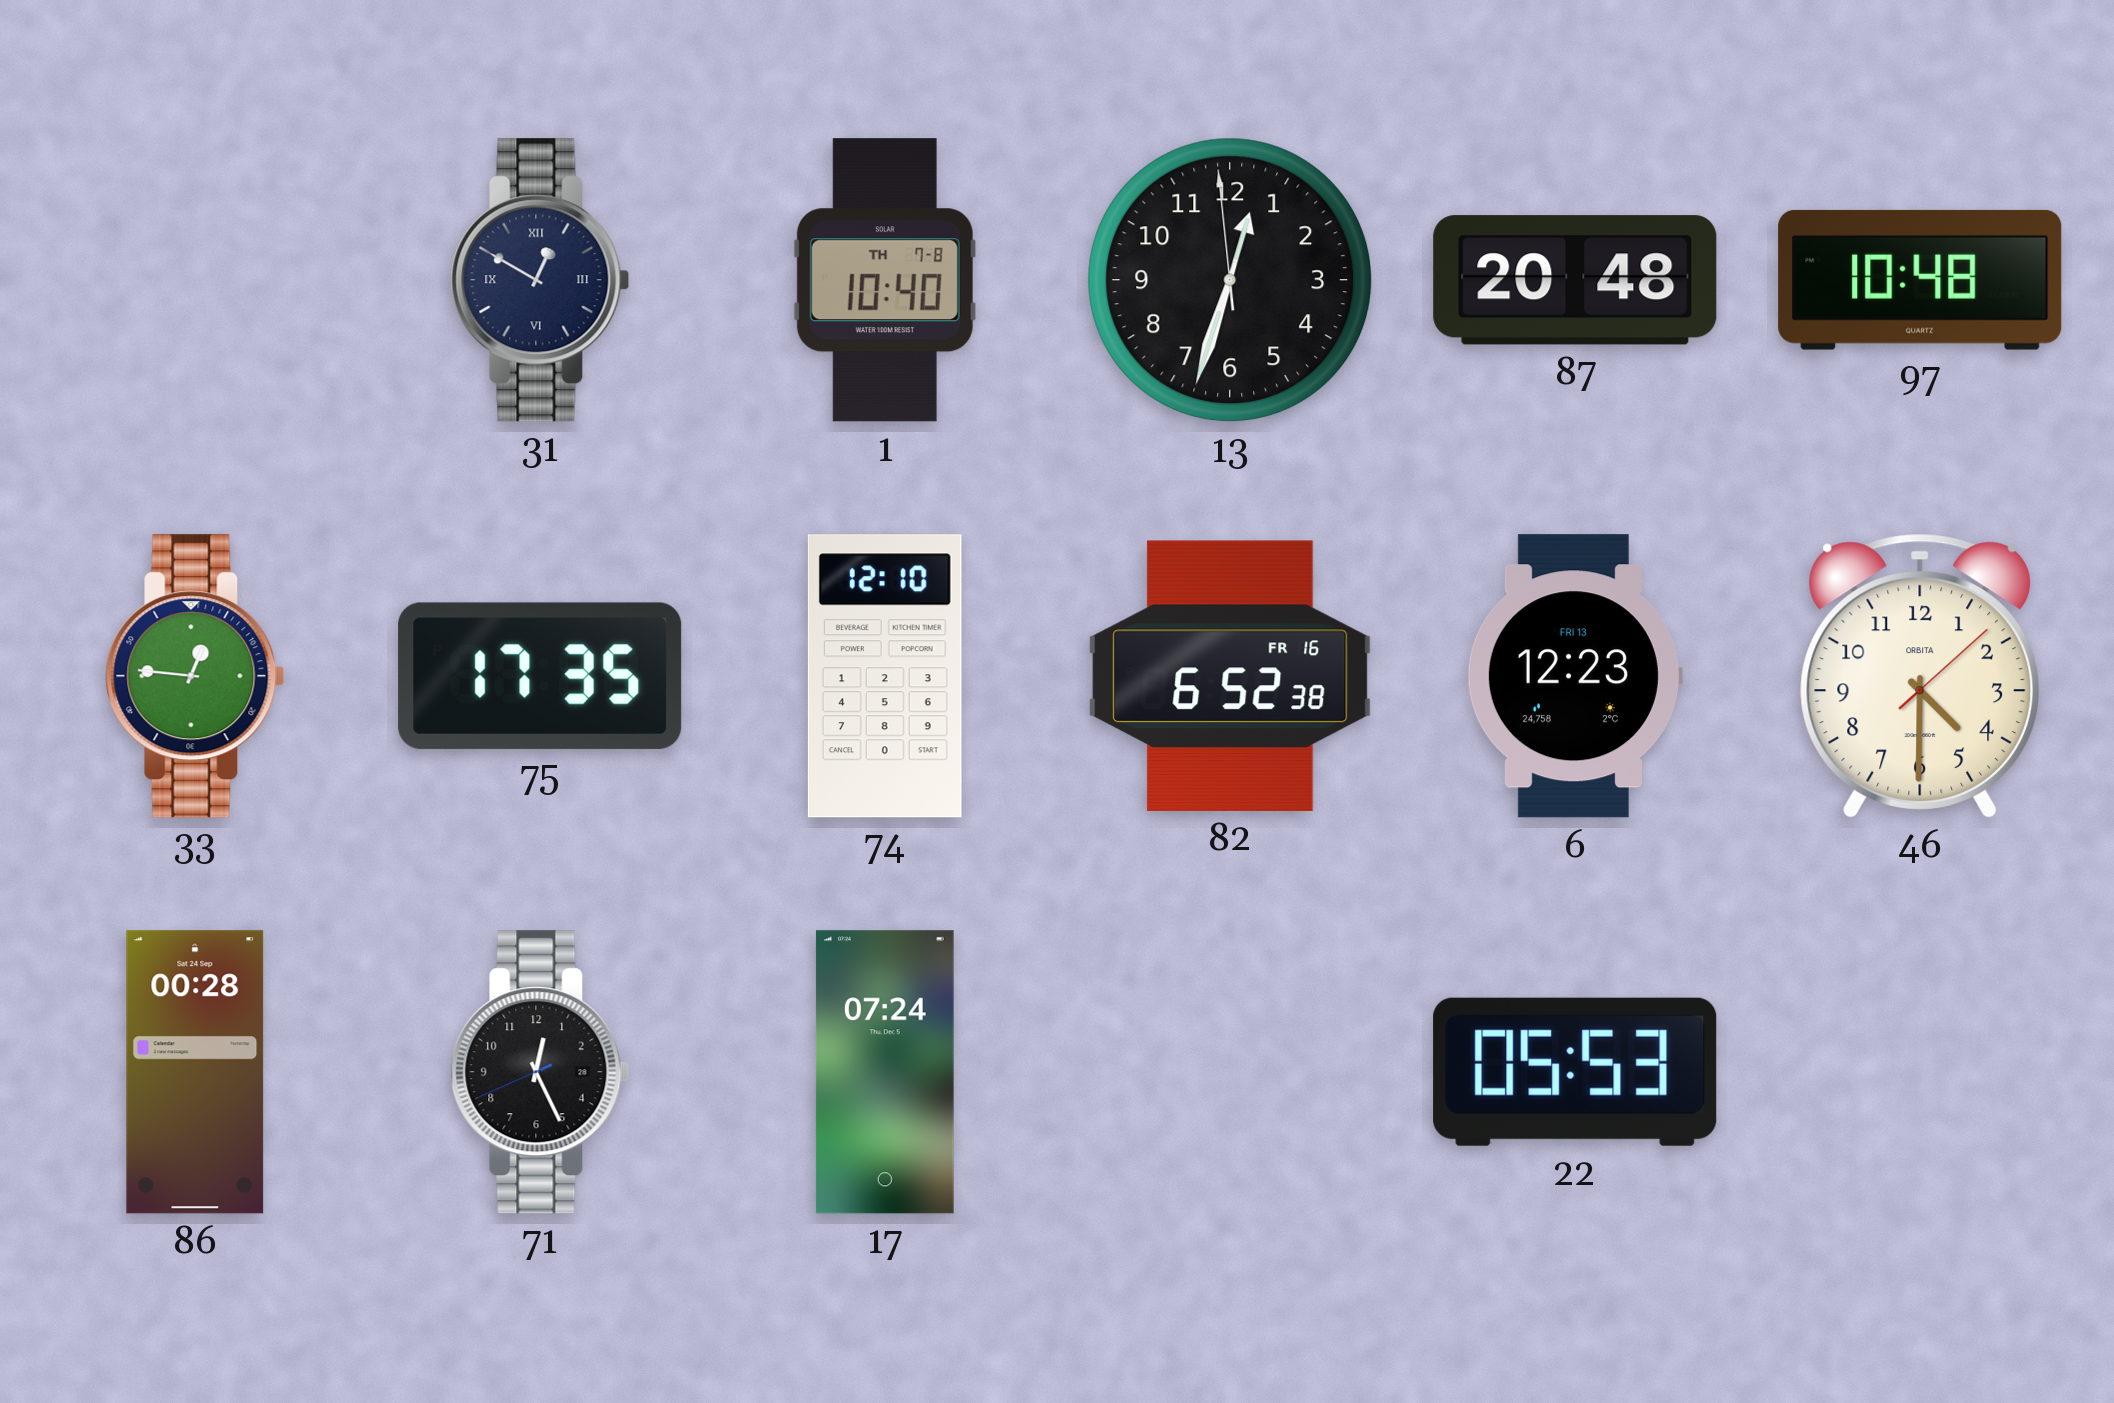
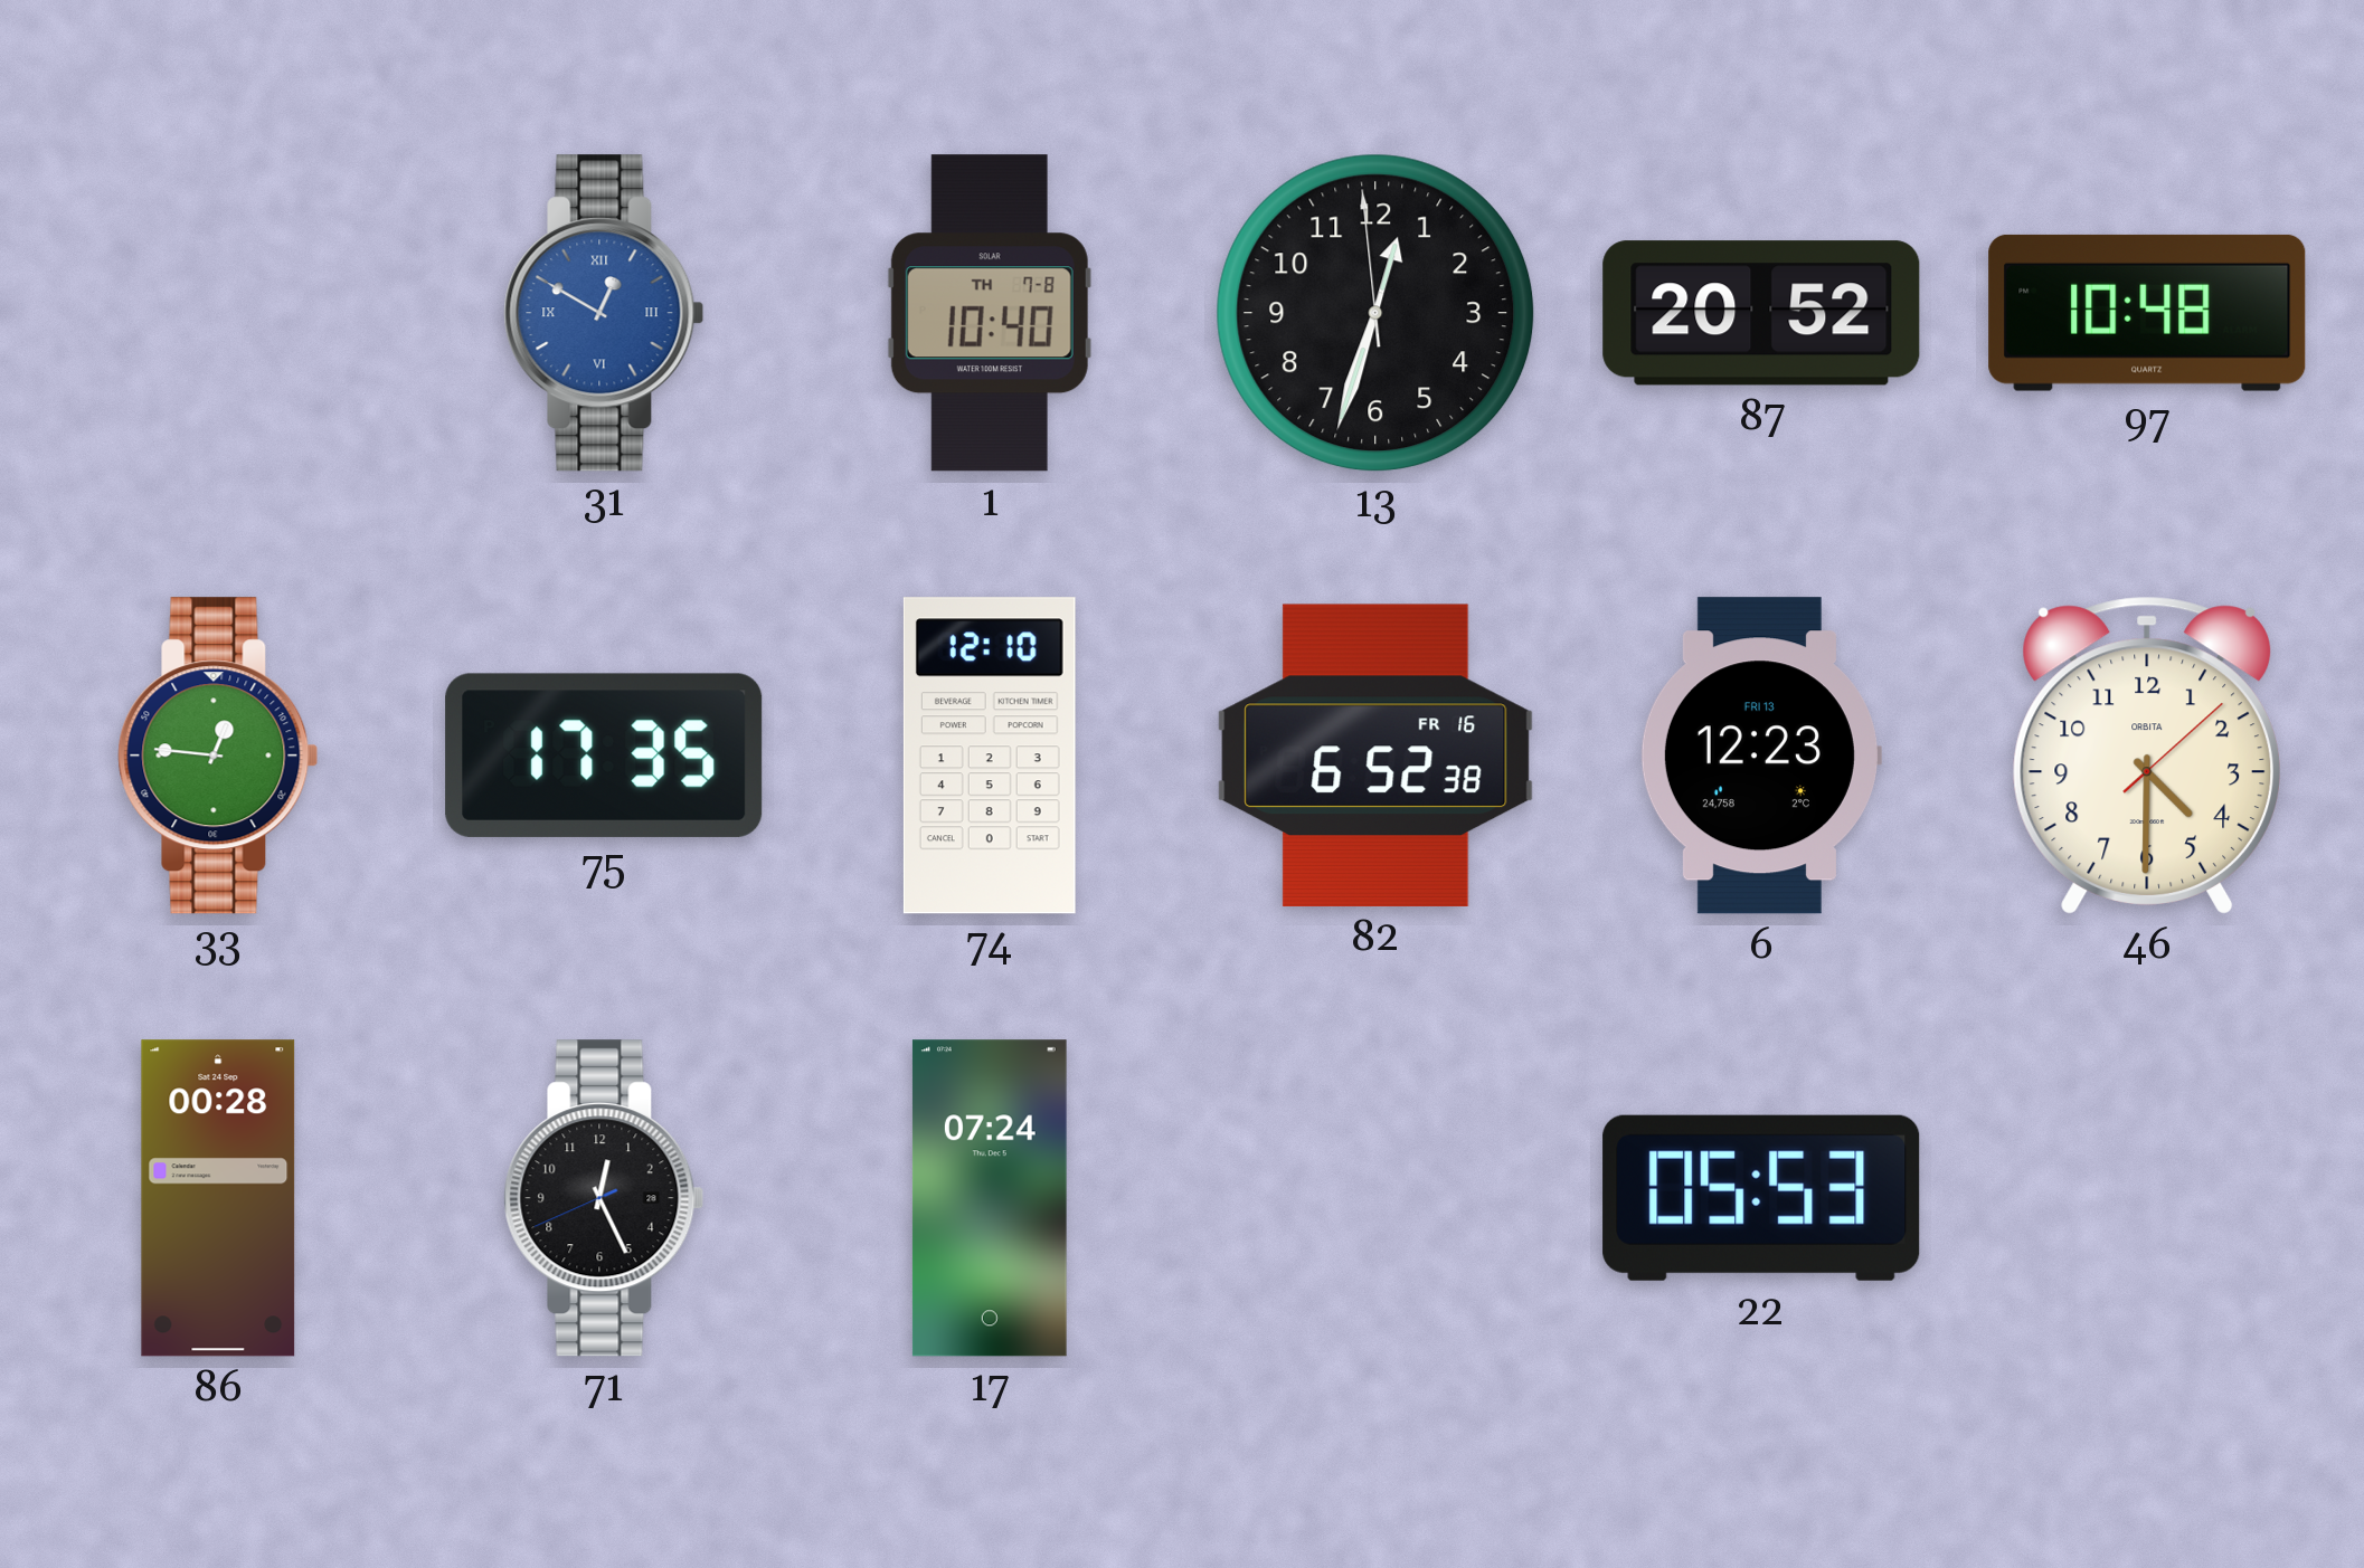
31 dial: navy -> blue
87: 20:48 -> 20:52
